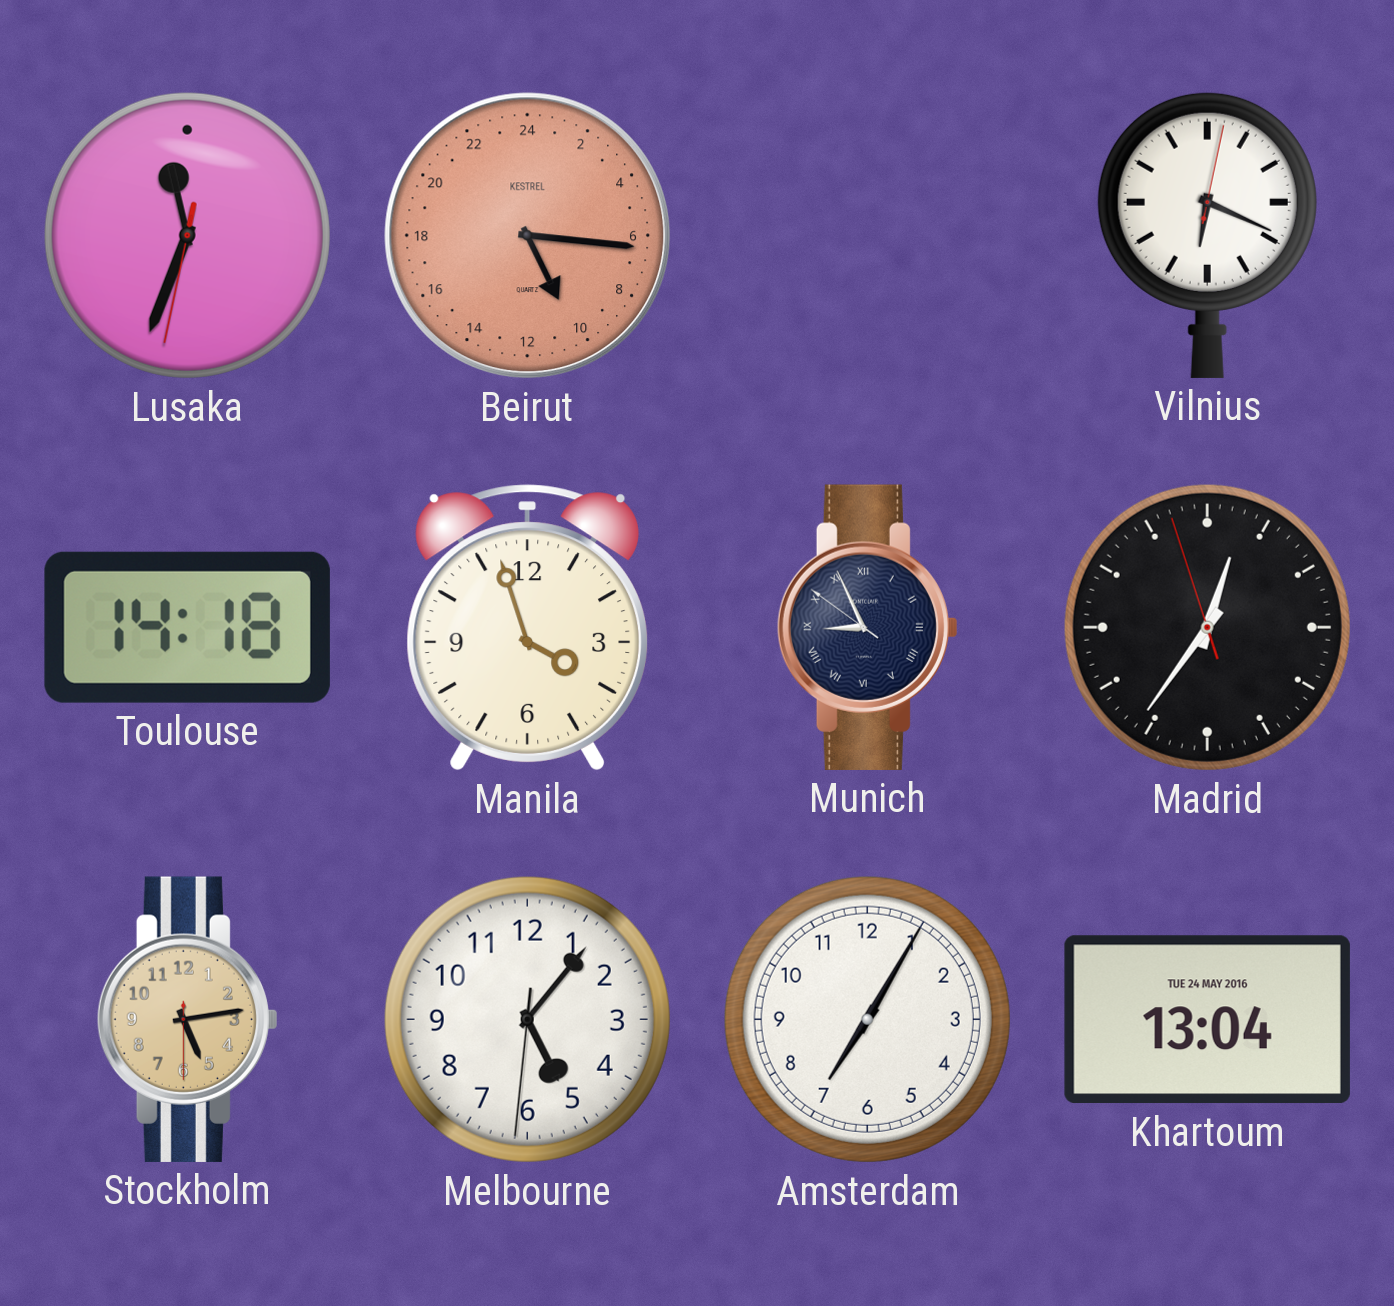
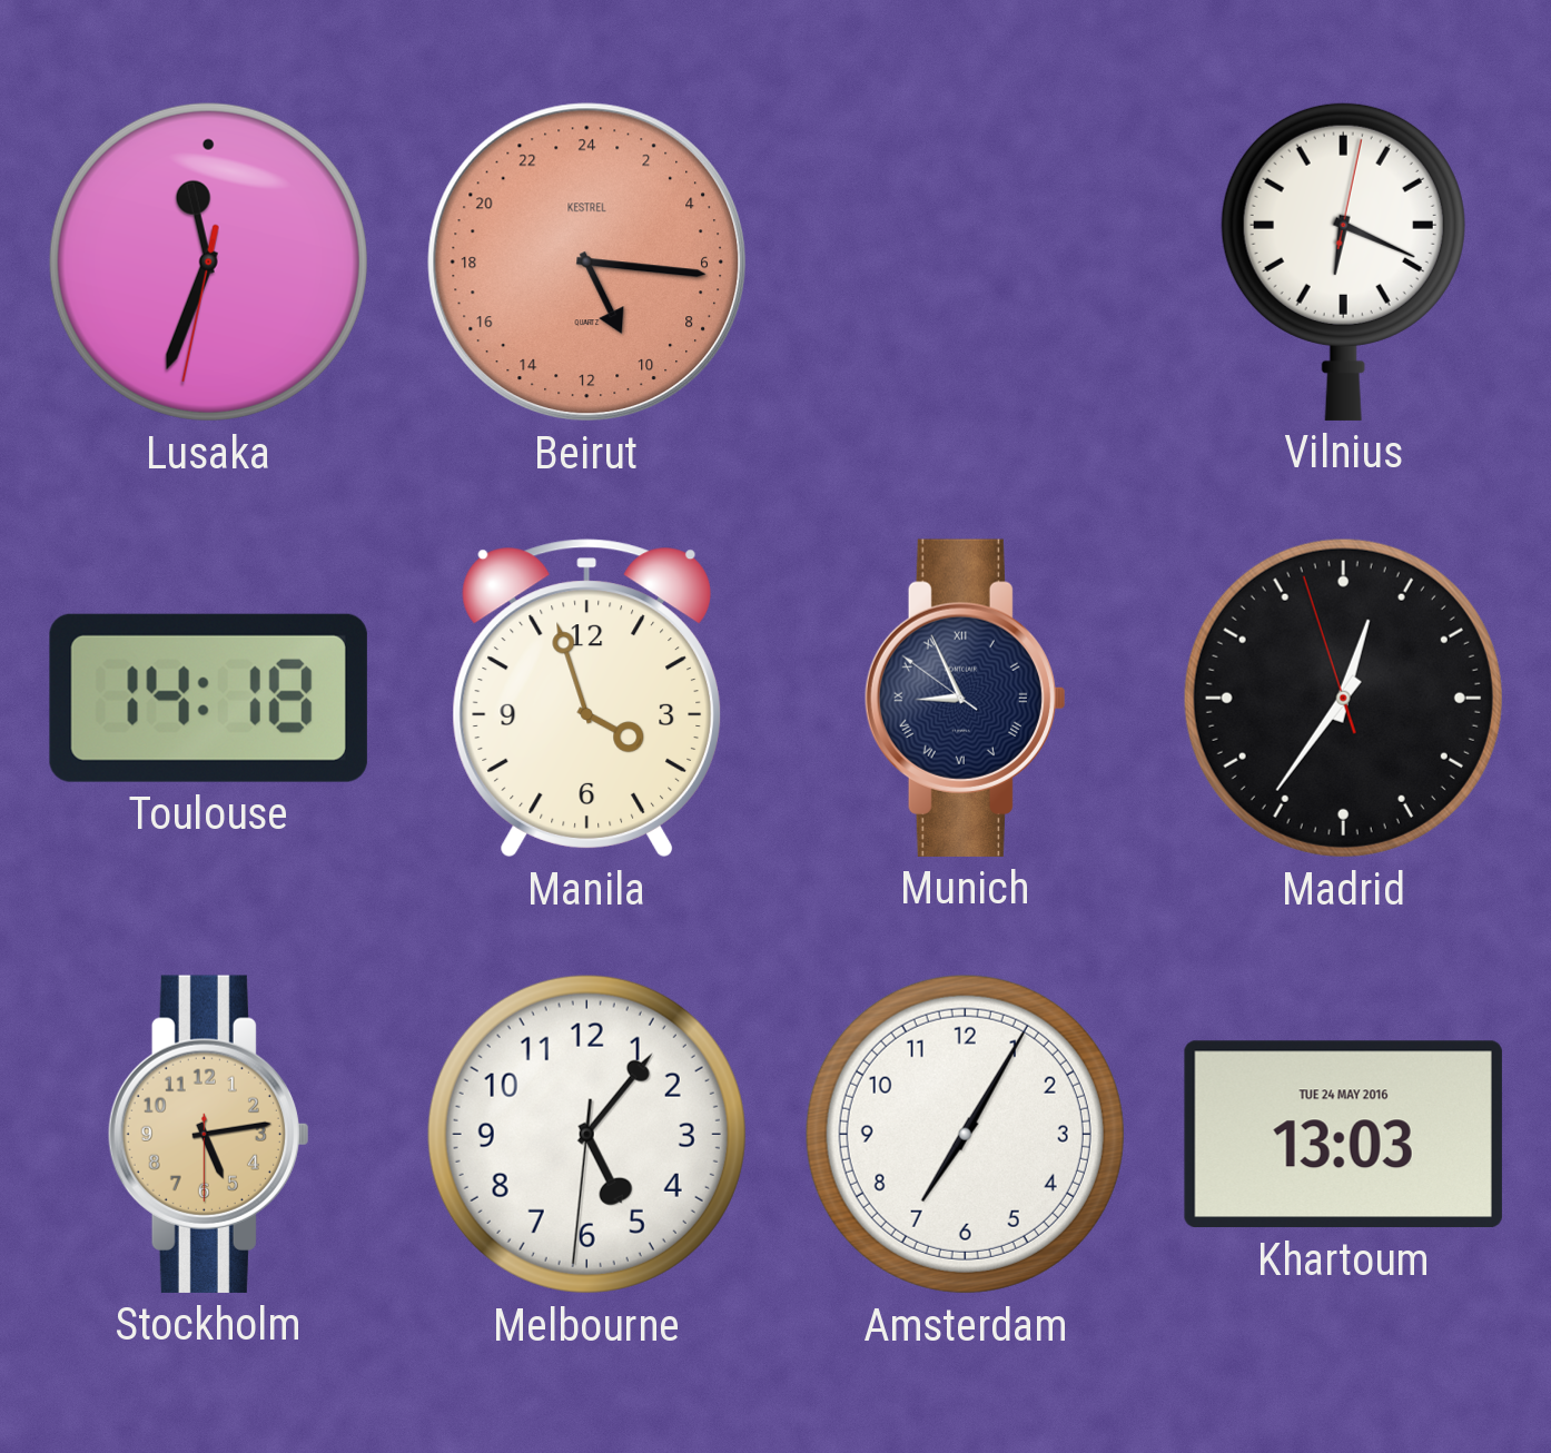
Khartoum: 13:04 -> 13:03
